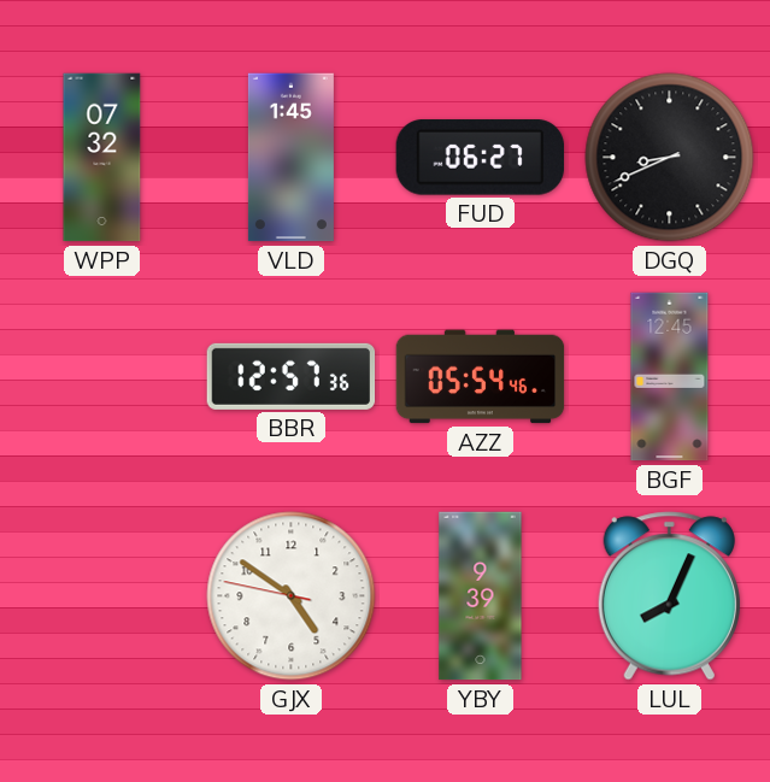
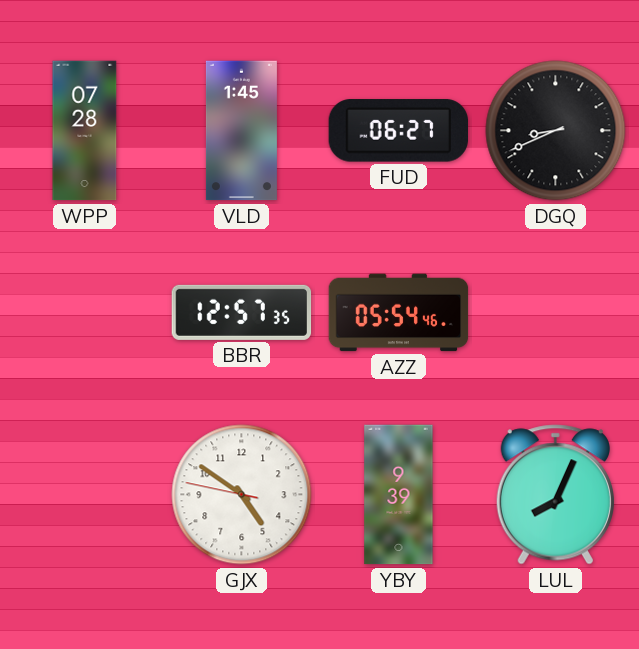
WPP: 07:32 -> 07:28
BBR: 12:57:36 -> 12:57:35
BGF: 12:45 -> none
